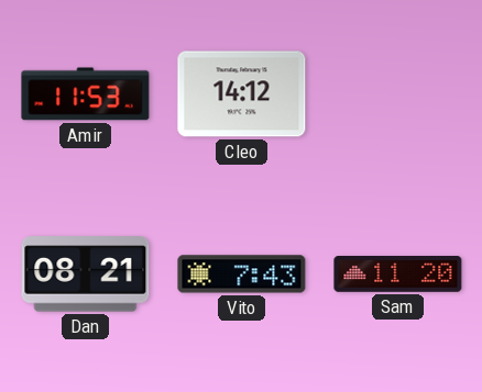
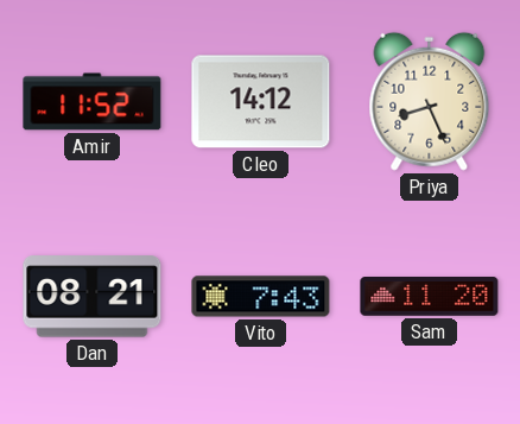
Amir: 11:53 -> 11:52
Priya: none -> 8:26
